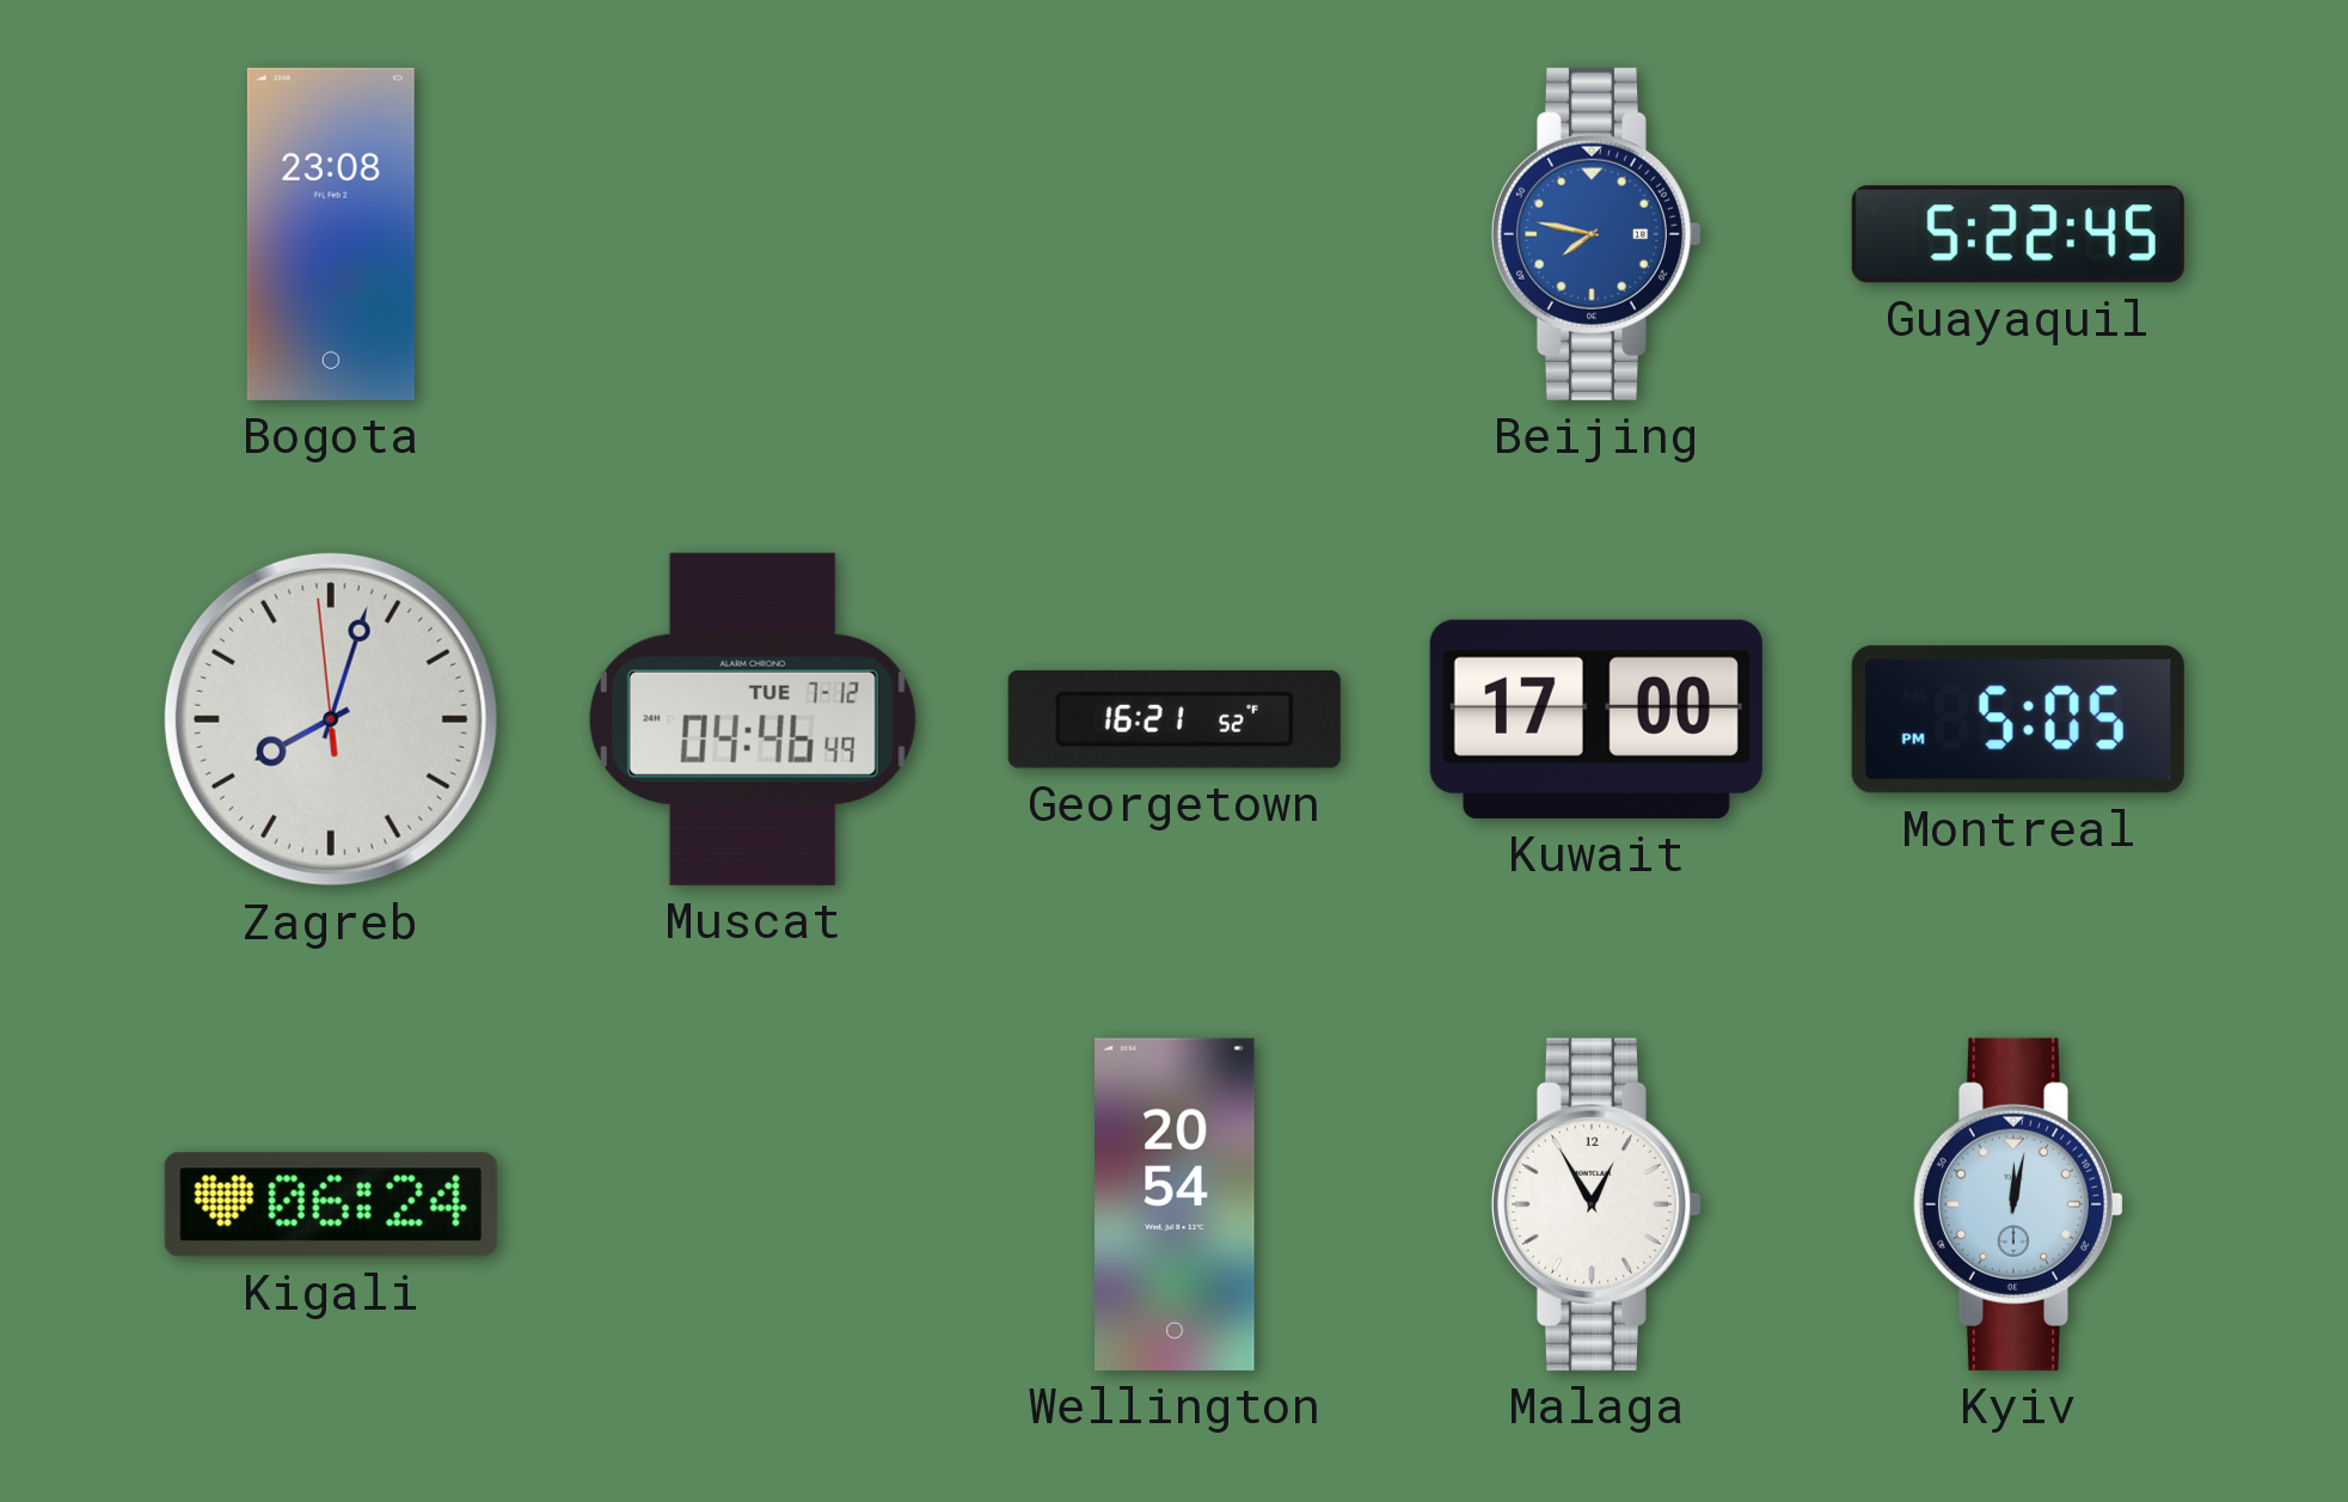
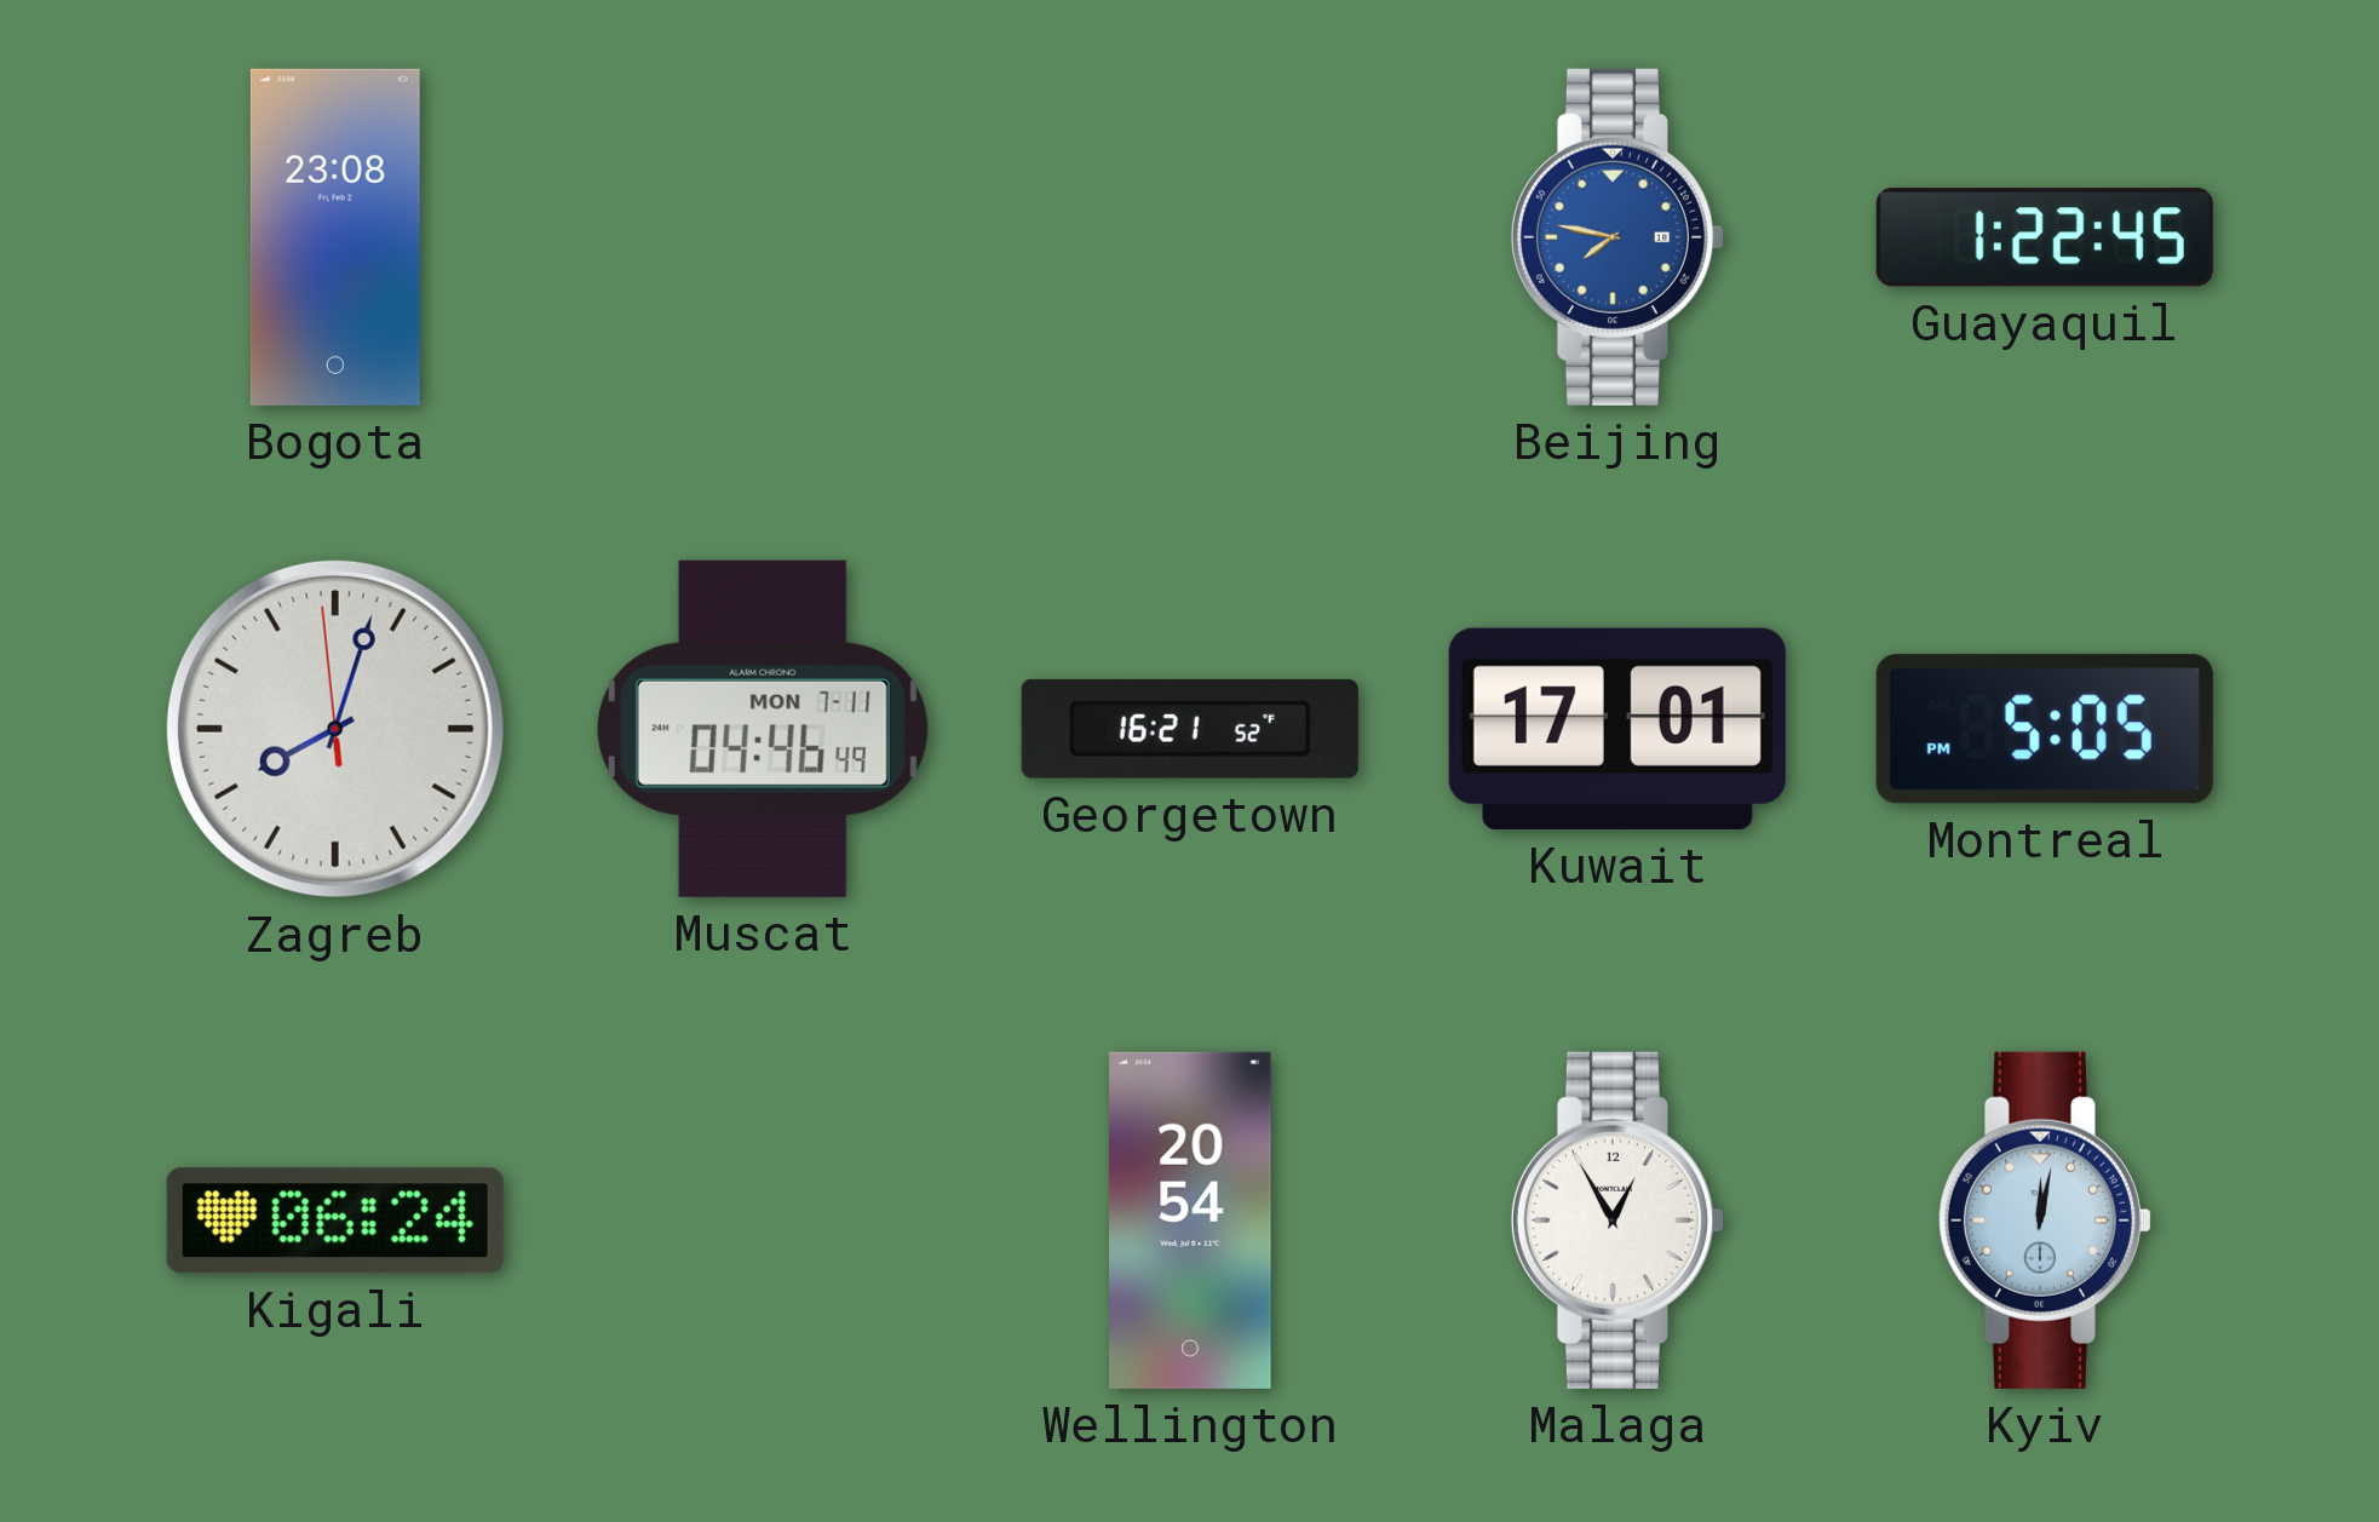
Guayaquil: 5:22 -> 1:22
Muscat date: TUE 7-12 -> MON 7-11
Kuwait: 17:00 -> 17:01
